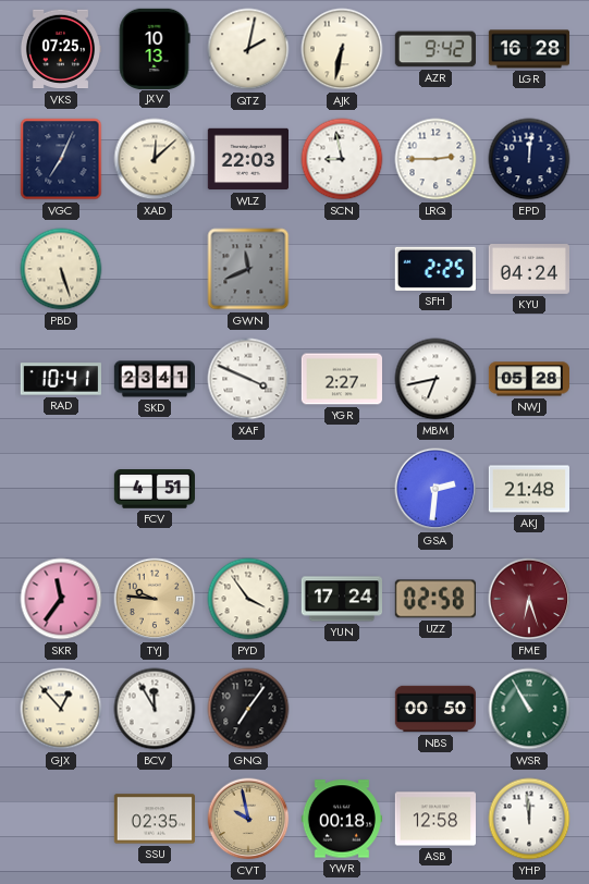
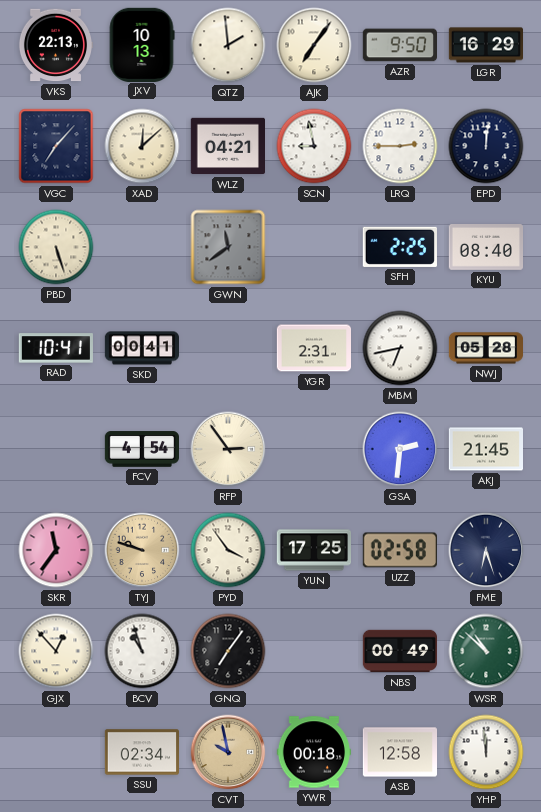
VKS: 07:25 -> 22:13
QTZ: 2:02 -> 1:59
AJK: 6:32 -> 7:06
AZR: 9:42 -> 9:50
LGR: 16:28 -> 16:29
VGC: 7:04 -> 7:07
WLZ: 22:03 -> 04:21
GWN: 11:41 -> 11:39
KYU: 04:24 -> 08:40
SKD: 23:41 -> 00:41
XAF: 3:49 -> none
YGR: 2:27 -> 2:31
FCV: 4:51 -> 4:54
RFP: none -> 2:54
AKJ: 21:48 -> 21:45
TYJ: 9:46 -> 9:48
YUN: 17:24 -> 17:25
FME dial: burgundy -> navy
BCV: 11:55 -> 10:57
NBS: 00:50 -> 00:49
WSR: 10:55 -> 10:52
SSU: 02:35 -> 02:34
